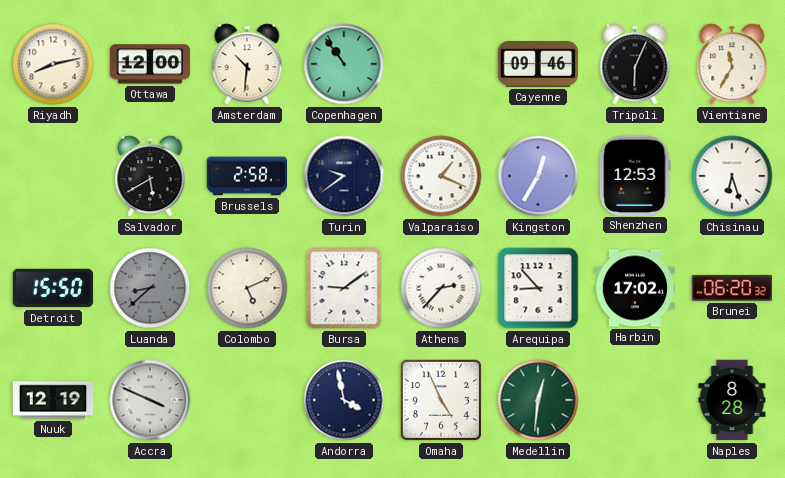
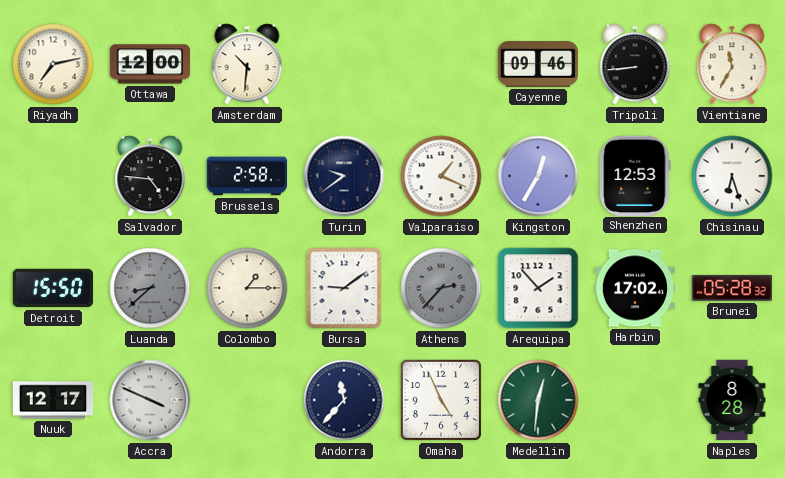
Riyadh: 8:13 -> 7:13
Copenhagen: 10:54 -> none
Tripoli: 6:04 -> 8:44
Salvador: 5:40 -> 4:46
Colombo: 5:11 -> 1:15
Athens dial: white -> grey
Arequipa: 8:53 -> 1:53
Brunei: 06:20 -> 05:28
Nuuk: 12:19 -> 12:17
Andorra: 3:58 -> 11:37
